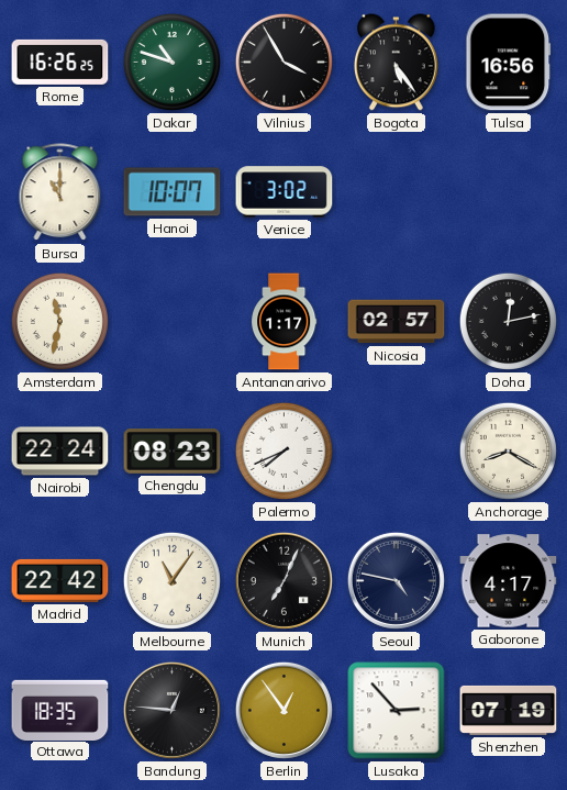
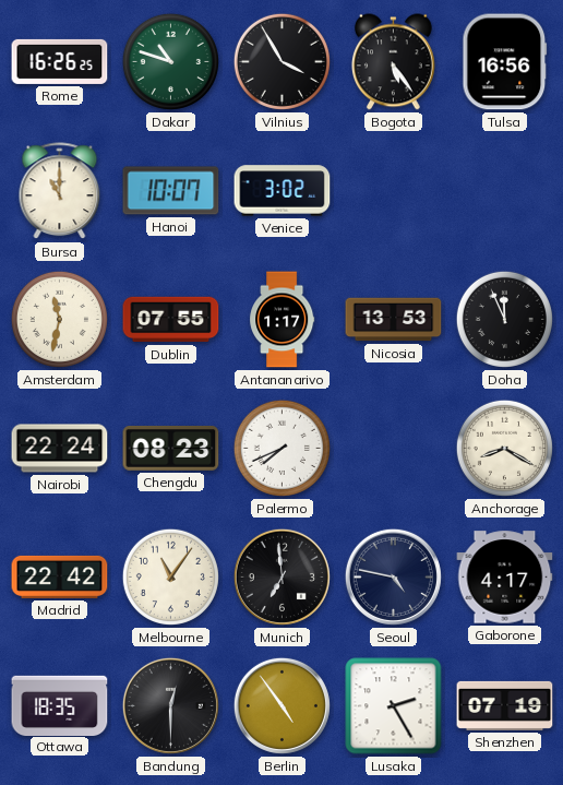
Dublin: none -> 07:55
Nicosia: 02:57 -> 13:53
Doha: 12:13 -> 11:56
Munich: 7:04 -> 6:59
Bandung: 12:46 -> 12:30
Berlin: 12:54 -> 4:54
Lusaka: 2:53 -> 2:25
